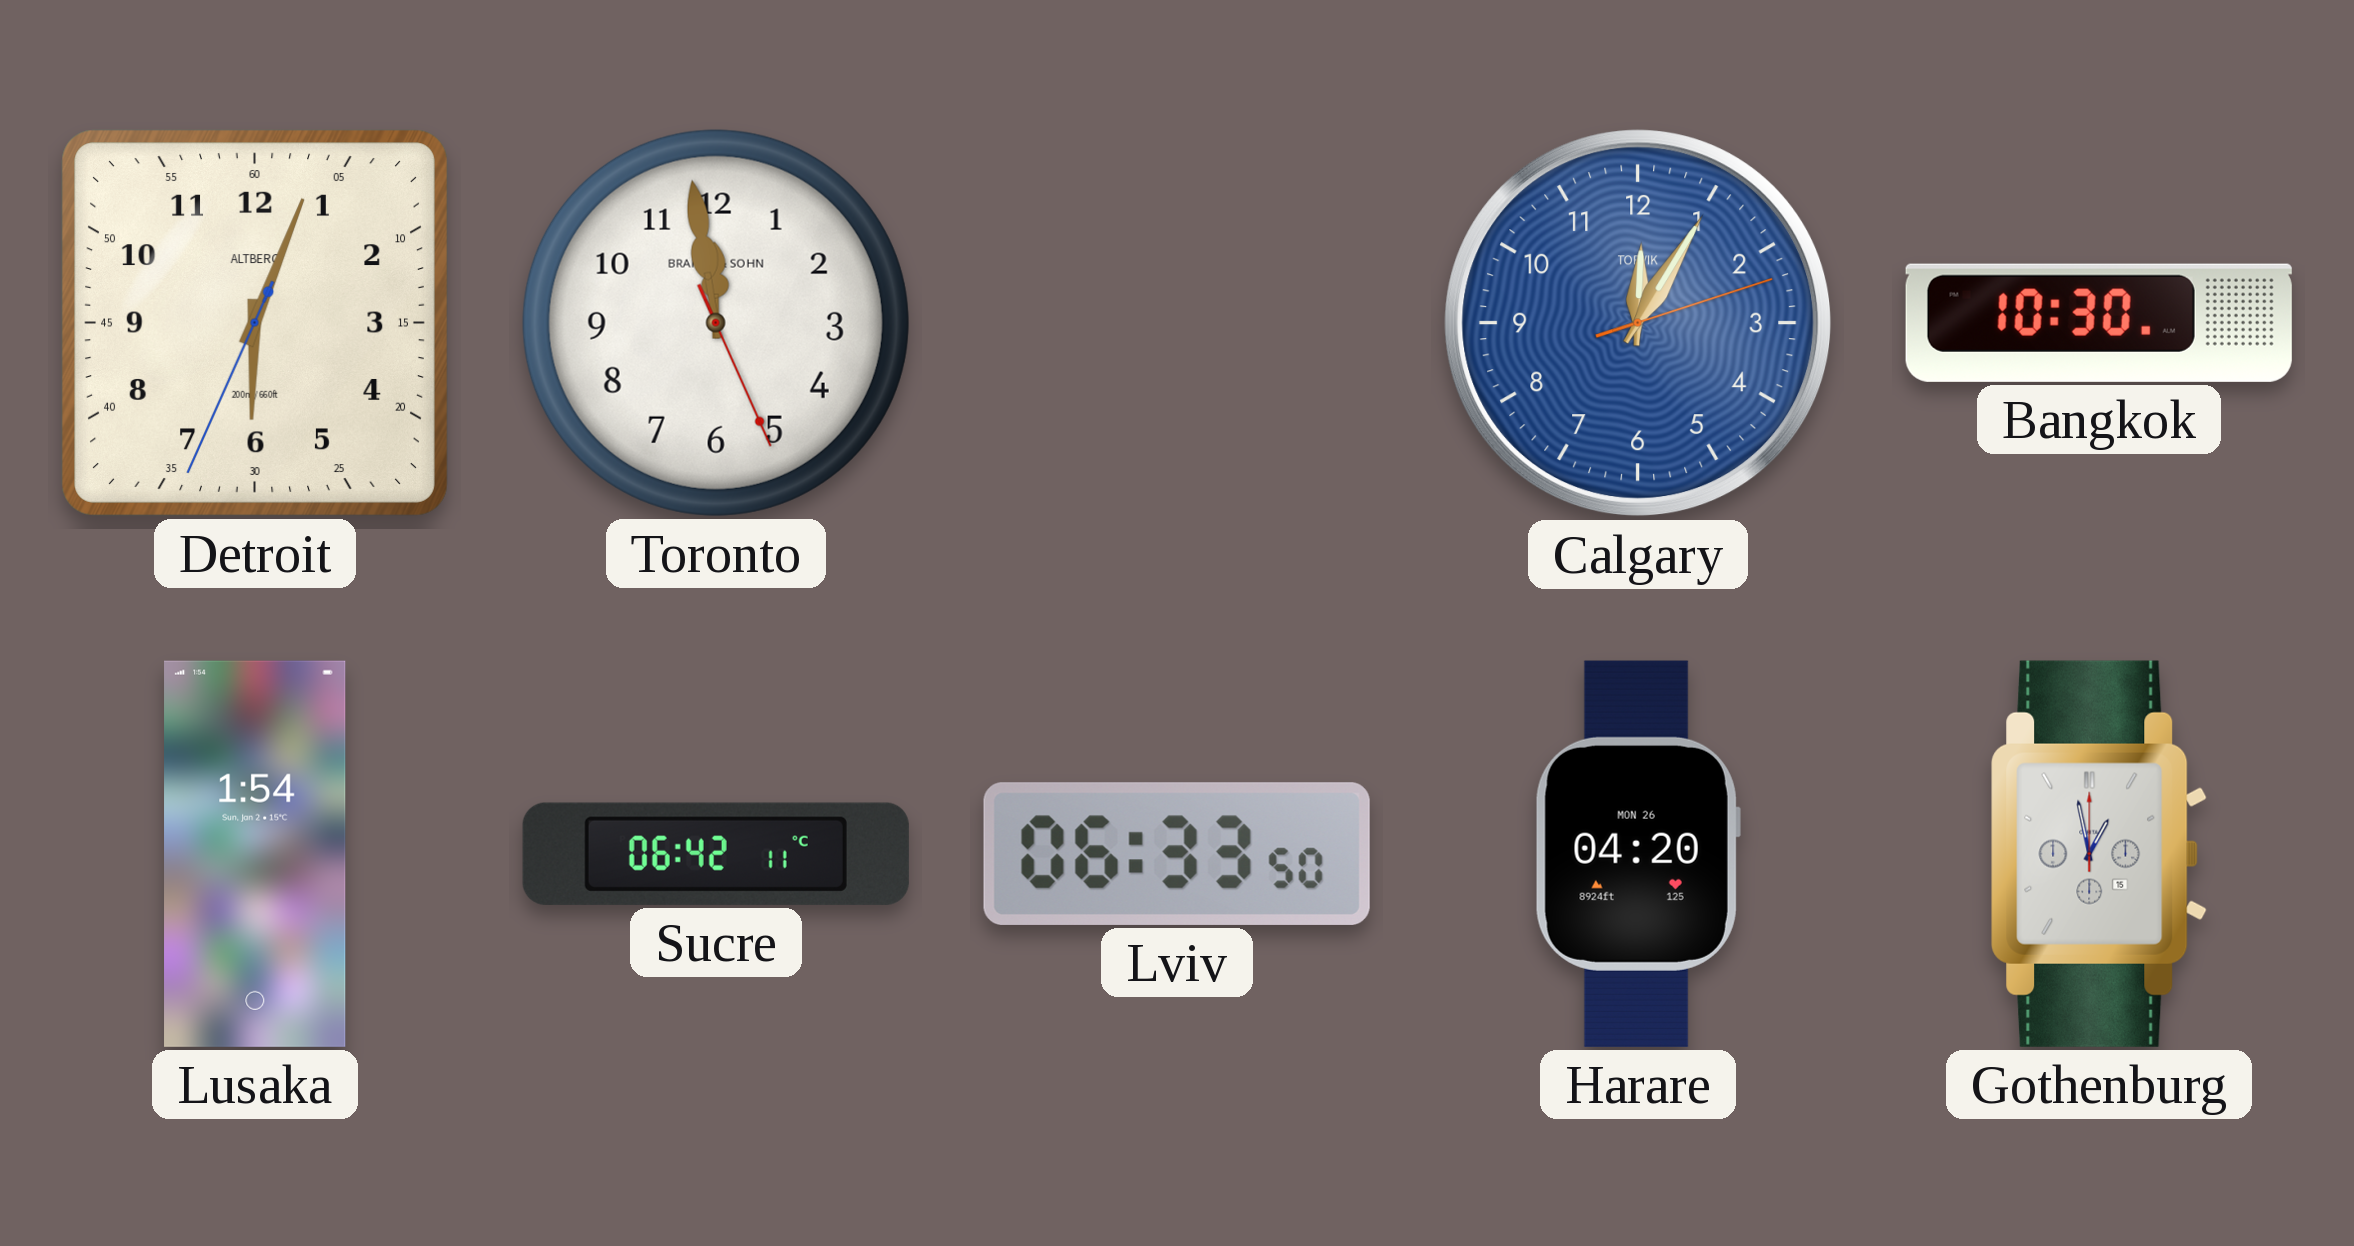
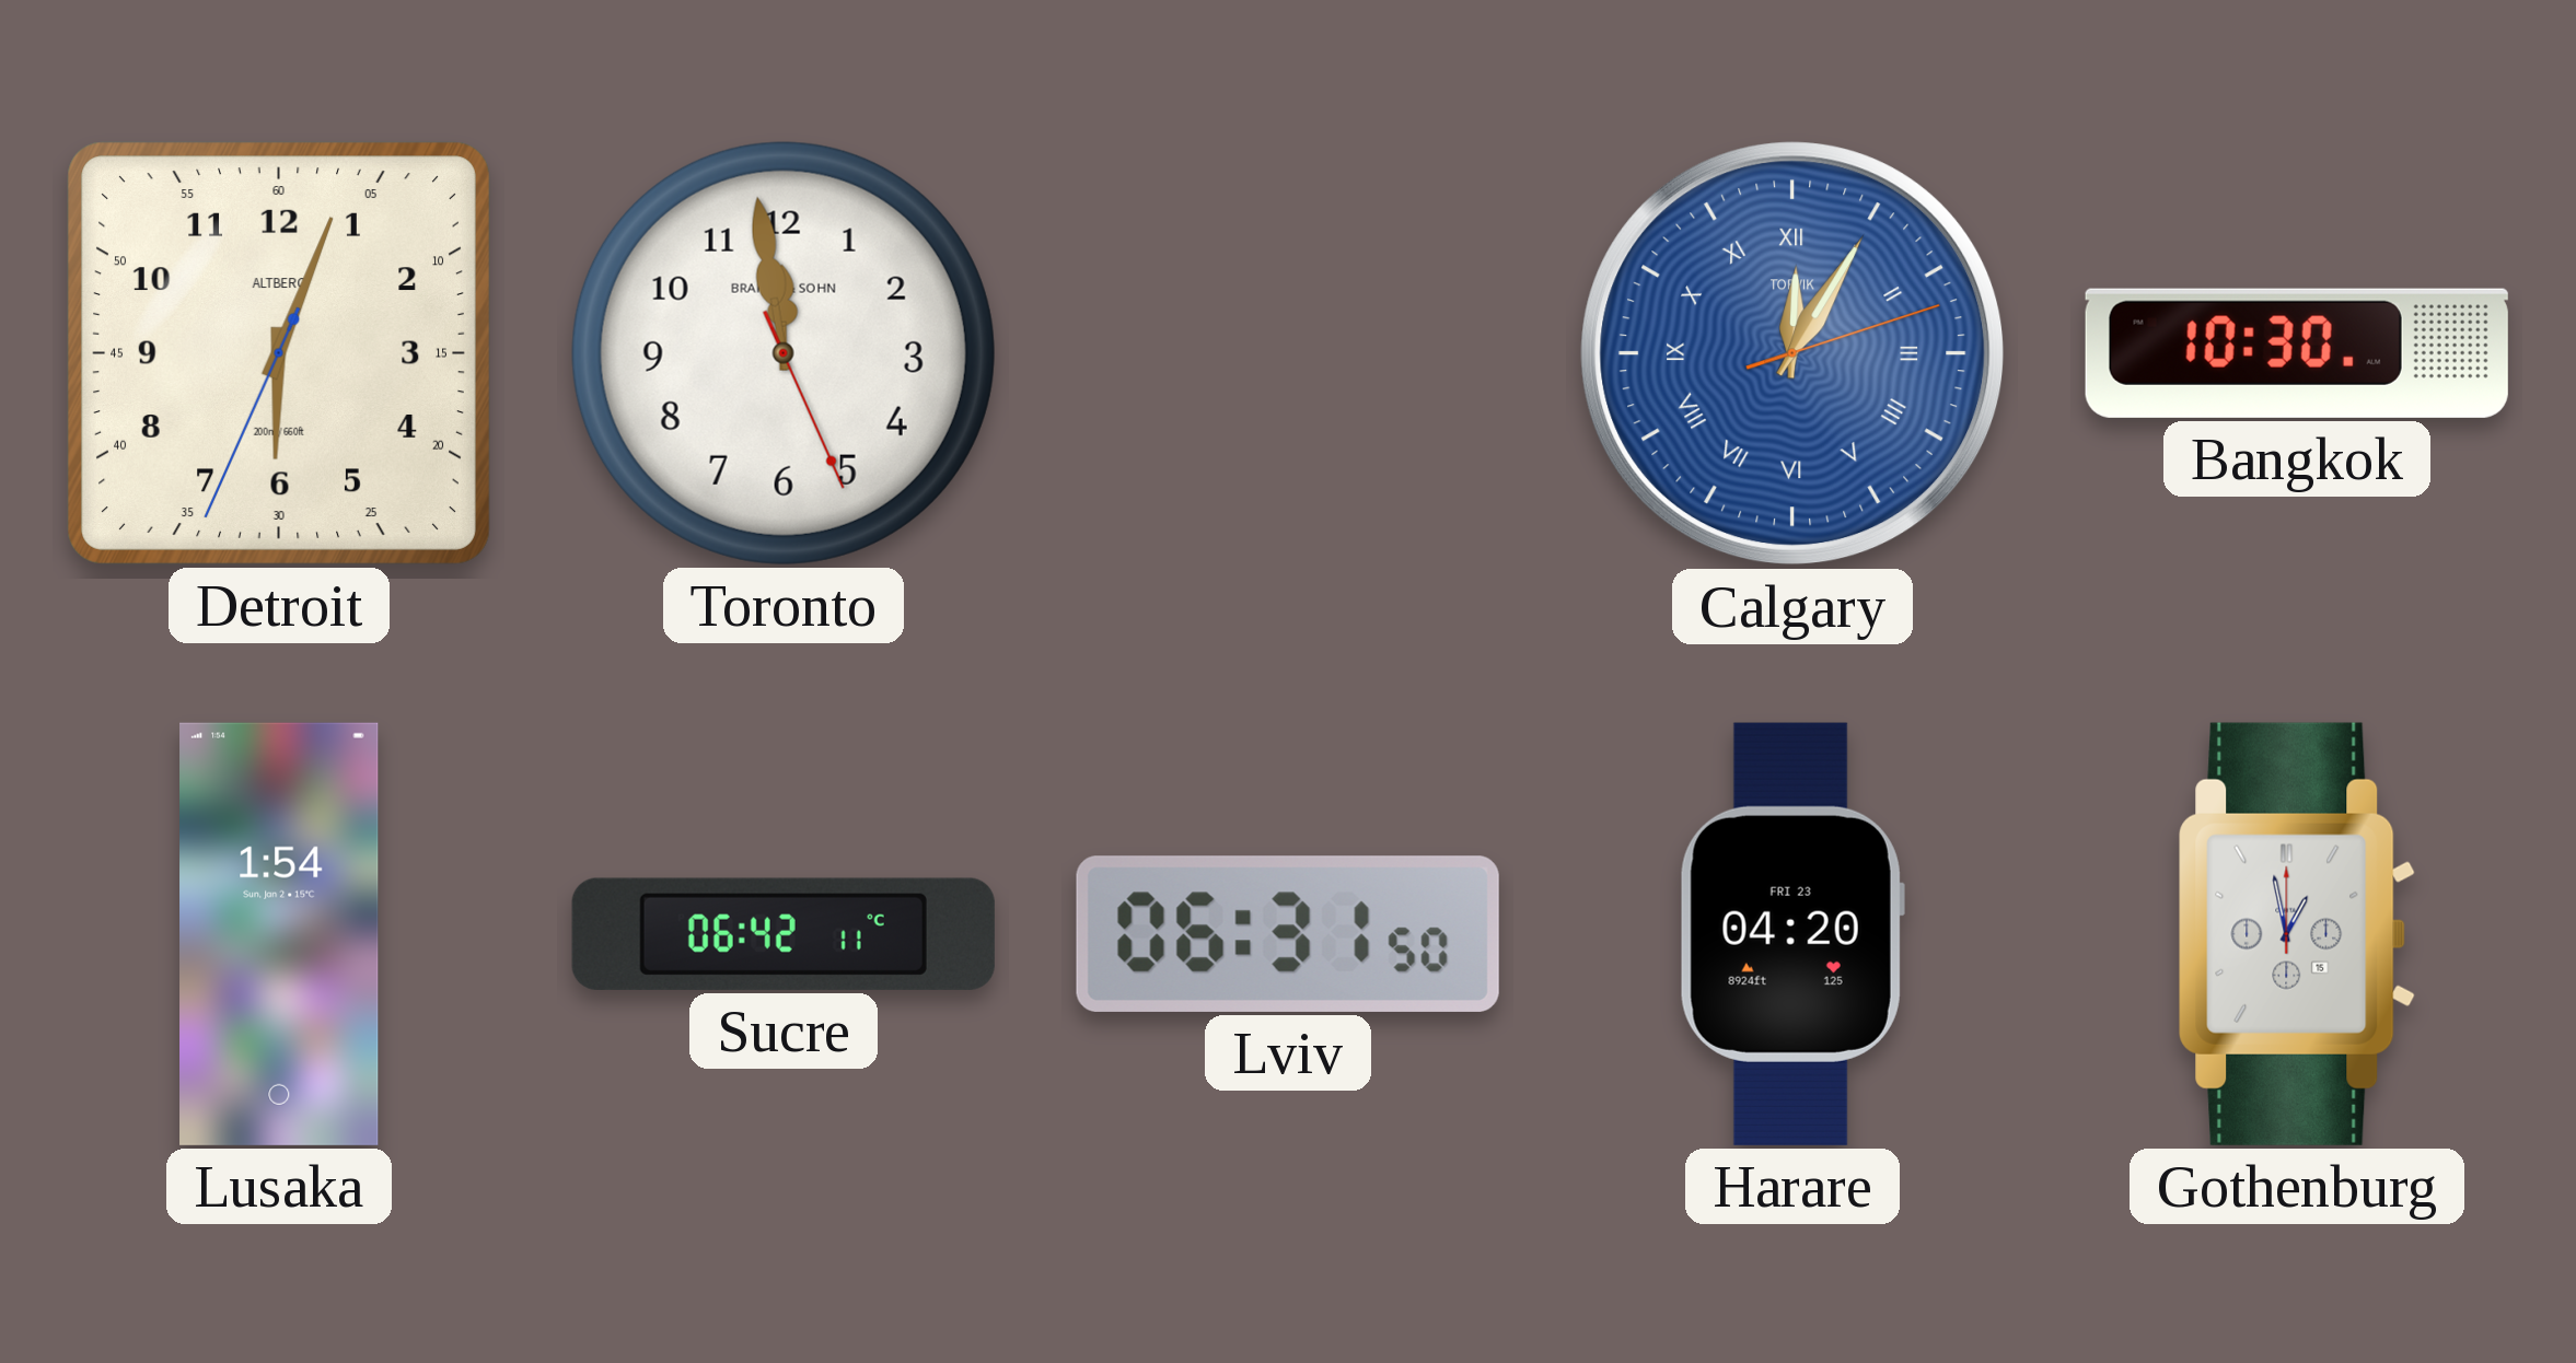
Calgary numerals: Arabic -> Roman
Lviv: 06:33 -> 06:31
Harare date: MON 26 -> FRI 23
